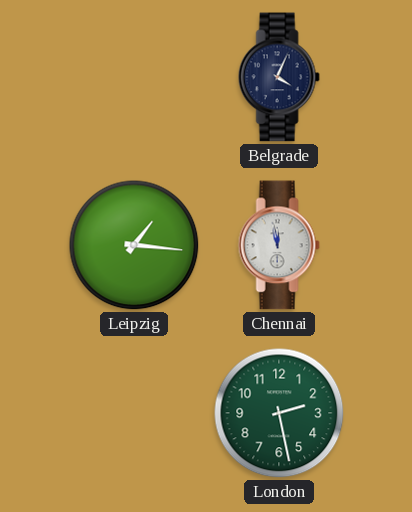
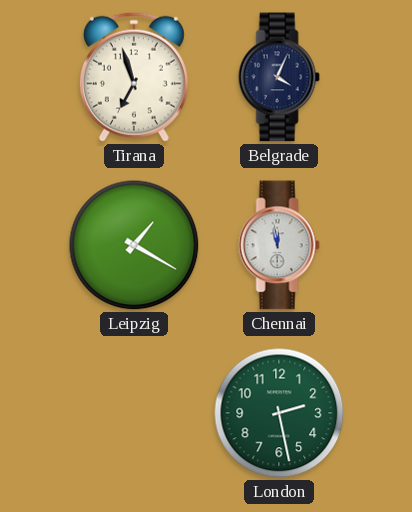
Tirana: none -> 6:57
Leipzig: 1:16 -> 1:20
